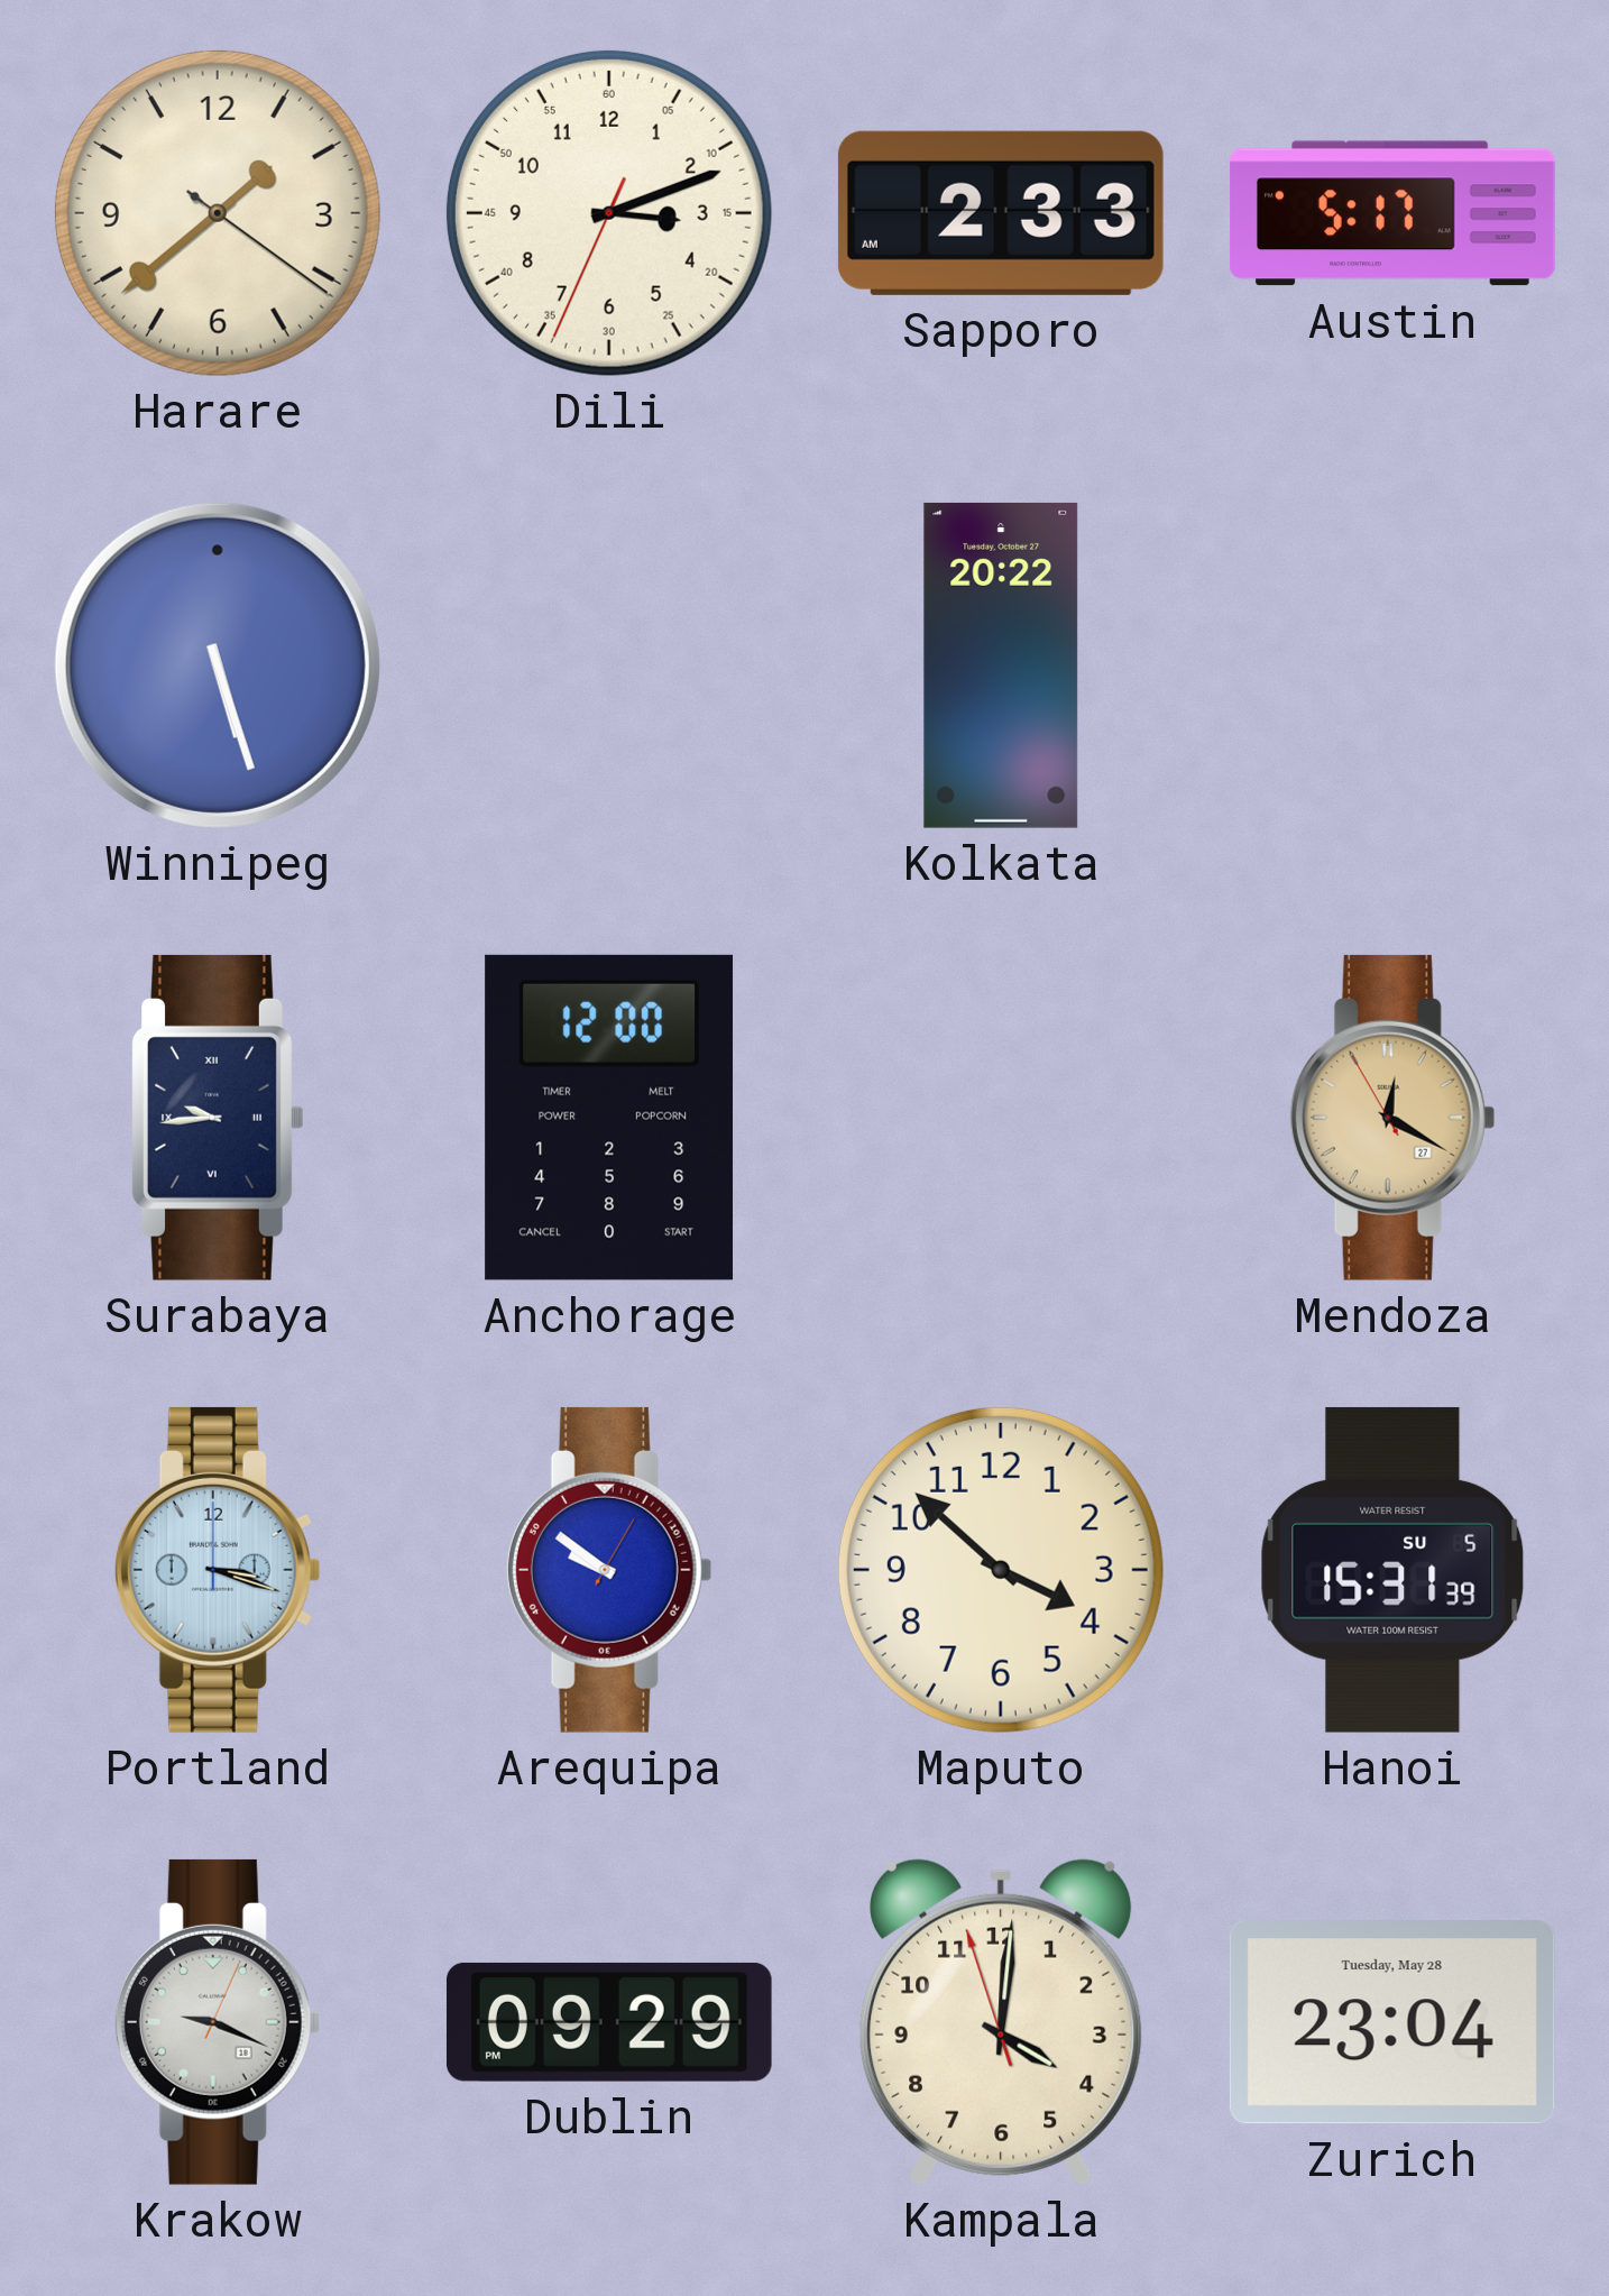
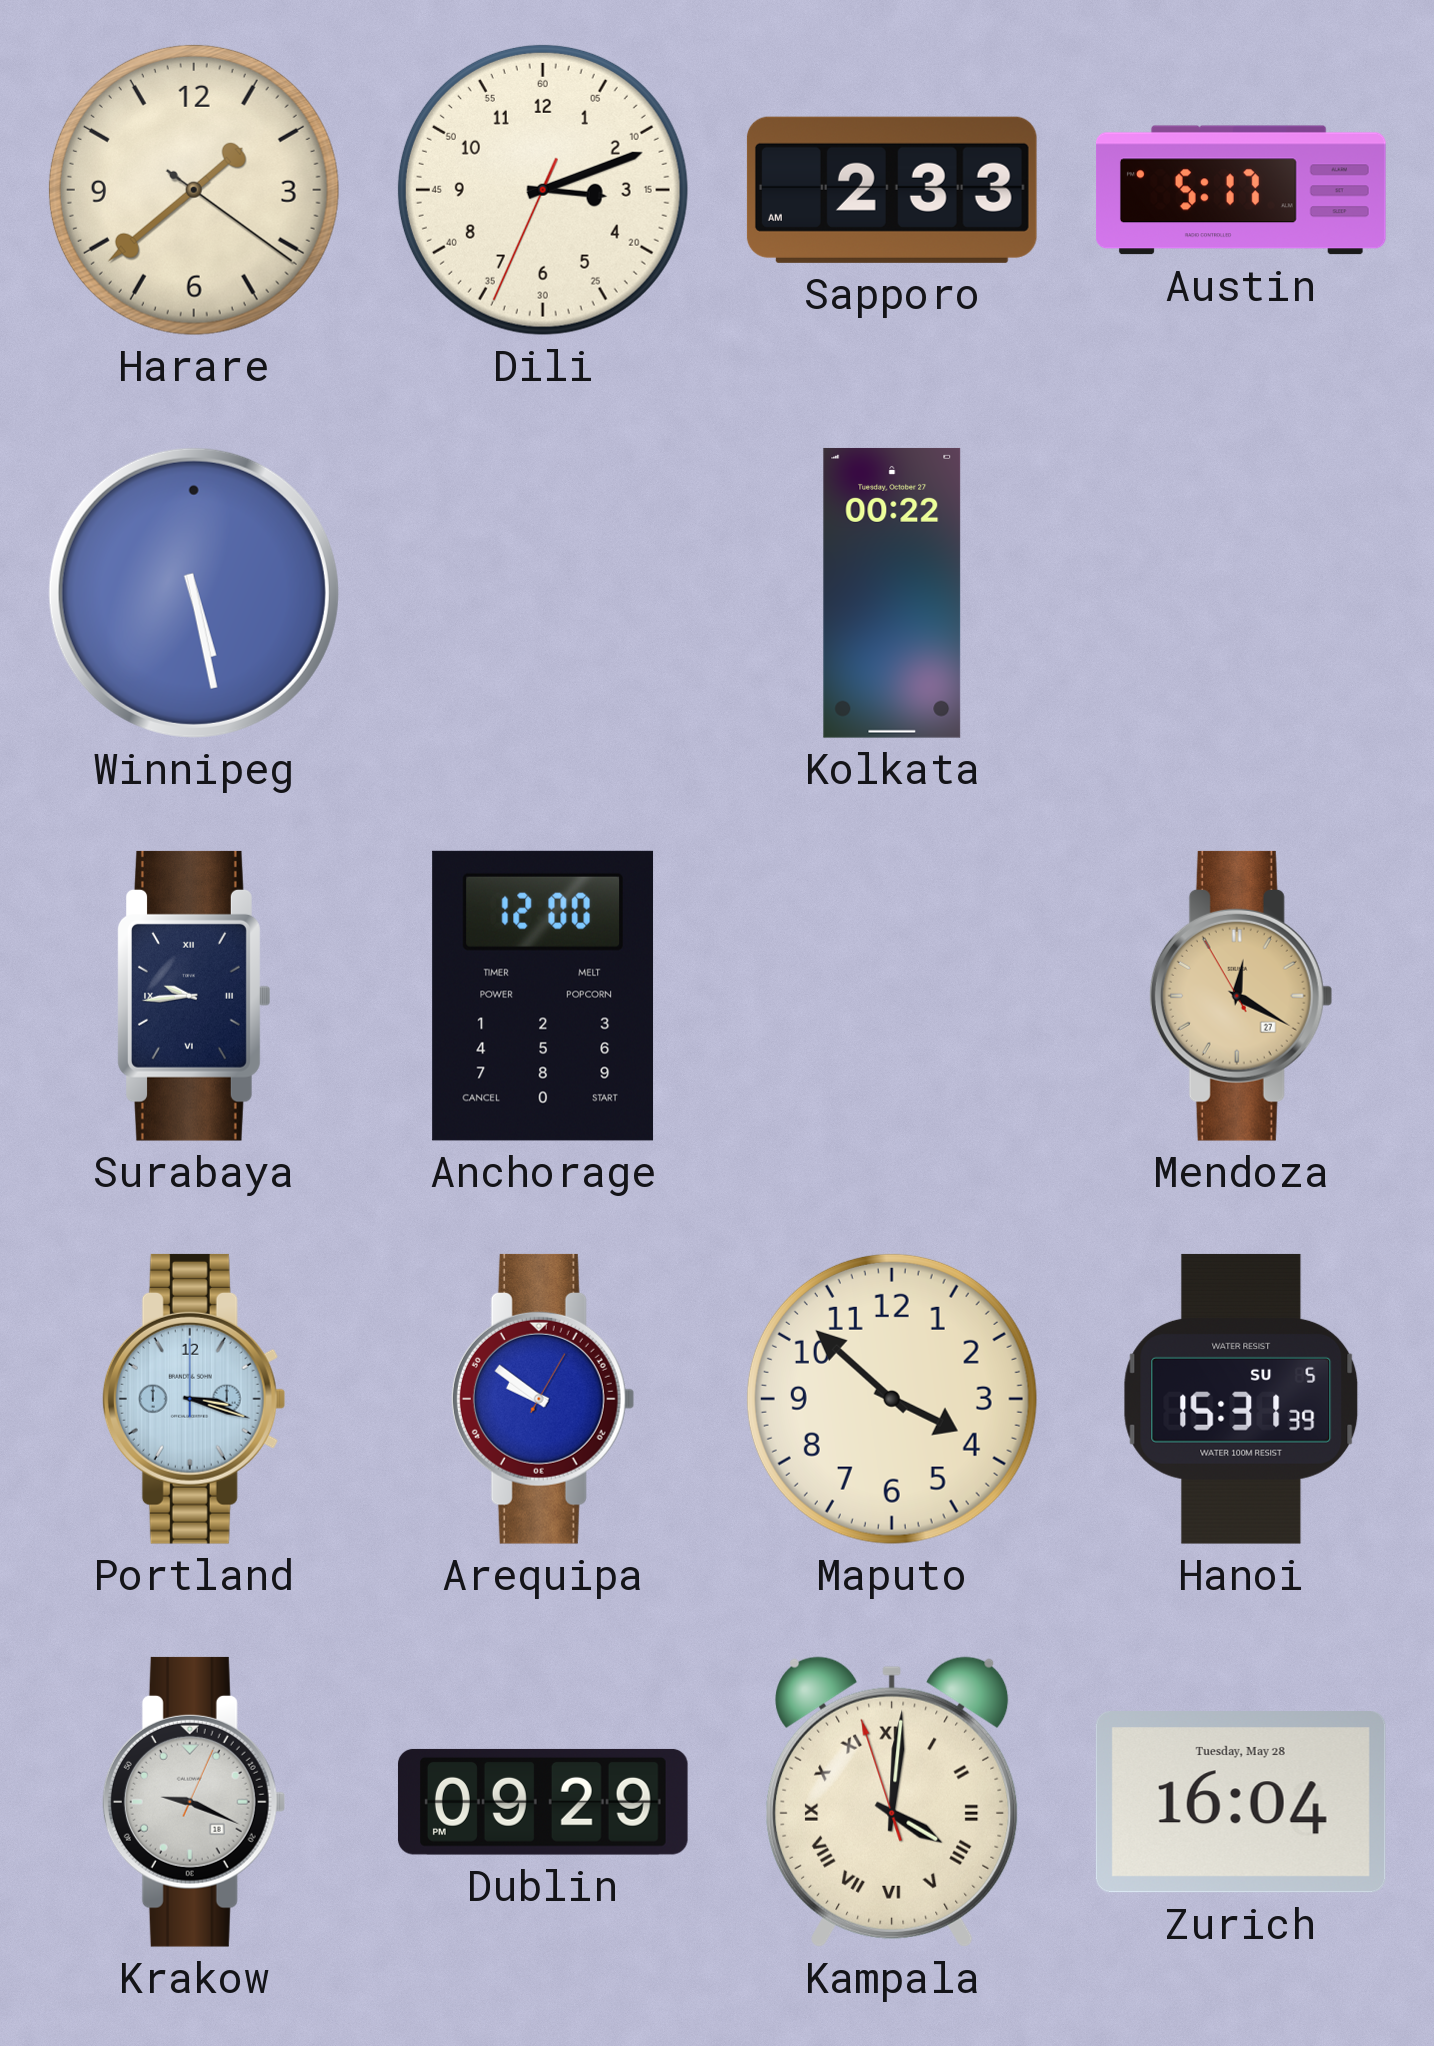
Winnipeg: 5:27 -> 5:28
Kolkata: 20:22 -> 00:22
Kampala numerals: Arabic -> Roman
Zurich: 23:04 -> 16:04
